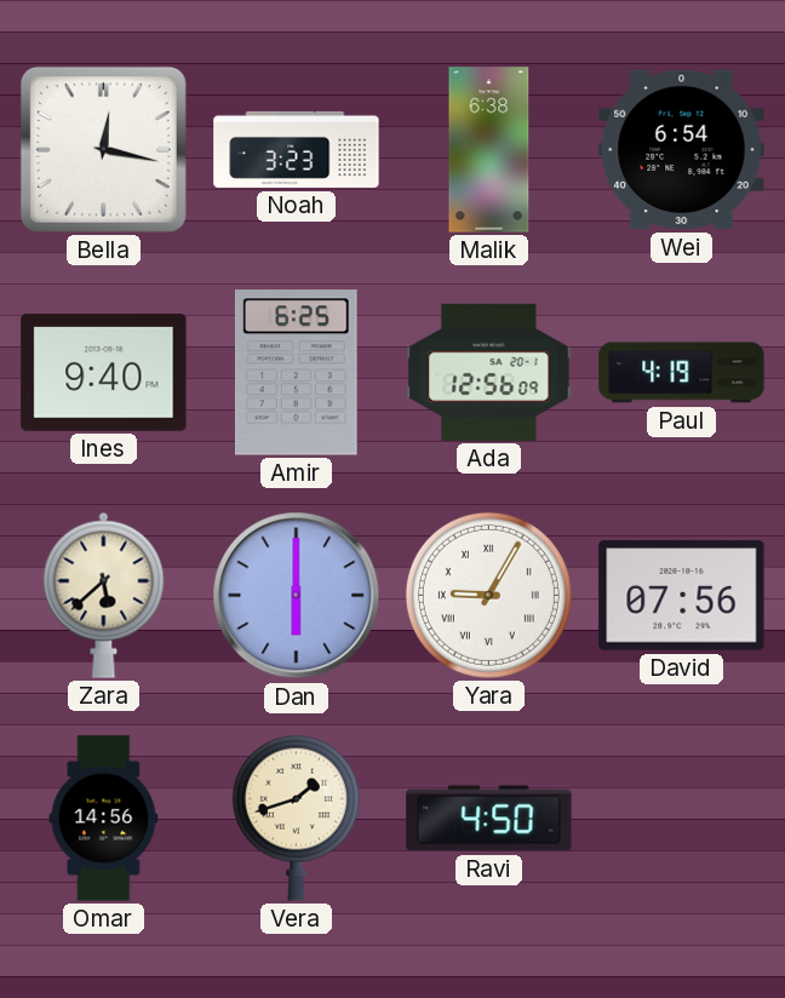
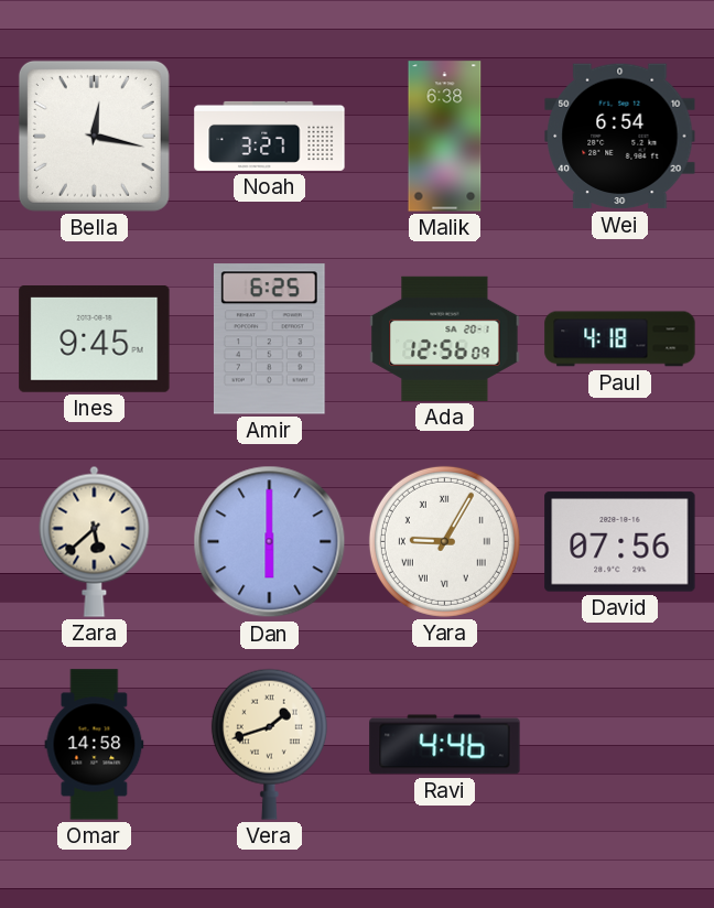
Noah: 3:23 -> 3:27
Ines: 9:40 -> 9:45
Paul: 4:19 -> 4:18
Omar: 14:56 -> 14:58
Ravi: 4:50 -> 4:46
